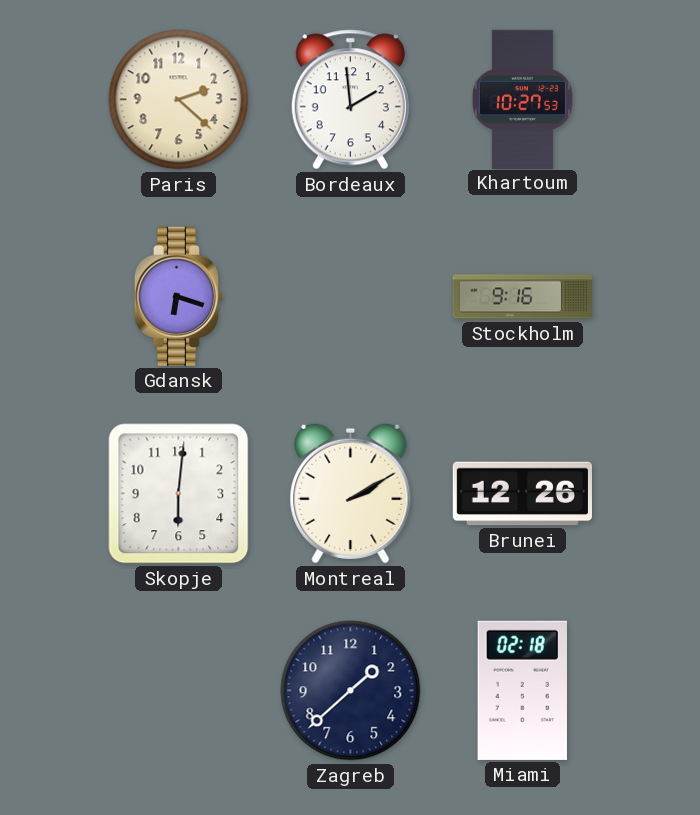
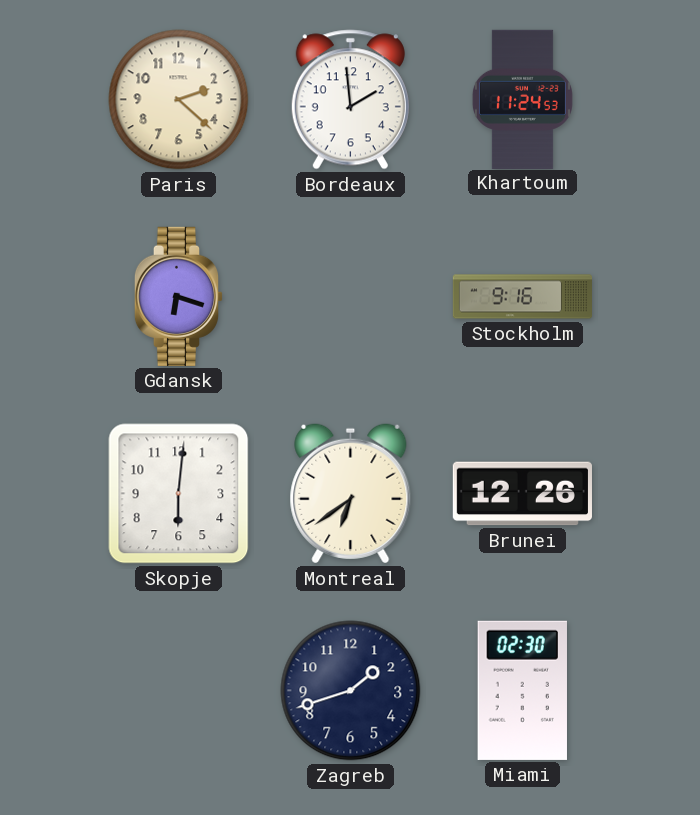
Khartoum: 10:27 -> 11:24
Montreal: 2:10 -> 6:39
Zagreb: 1:38 -> 1:42
Miami: 02:18 -> 02:30
